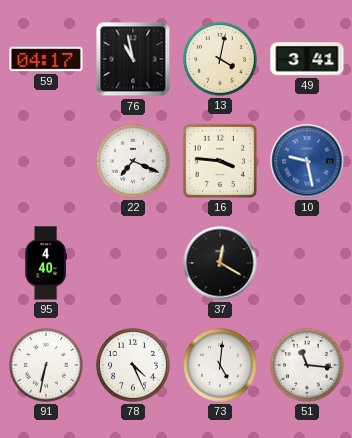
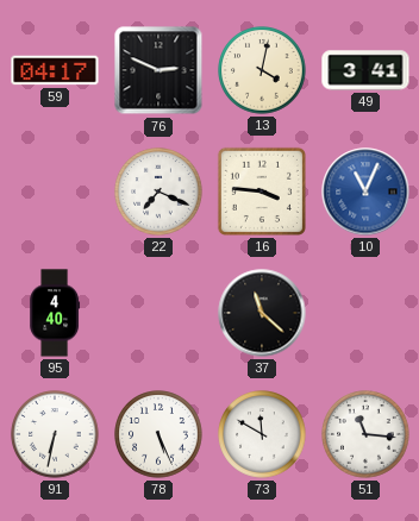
76: 10:58 -> 2:49
10: 9:28 -> 11:04
37: 12:20 -> 11:22
78: 4:26 -> 5:26
73: 5:01 -> 11:50
